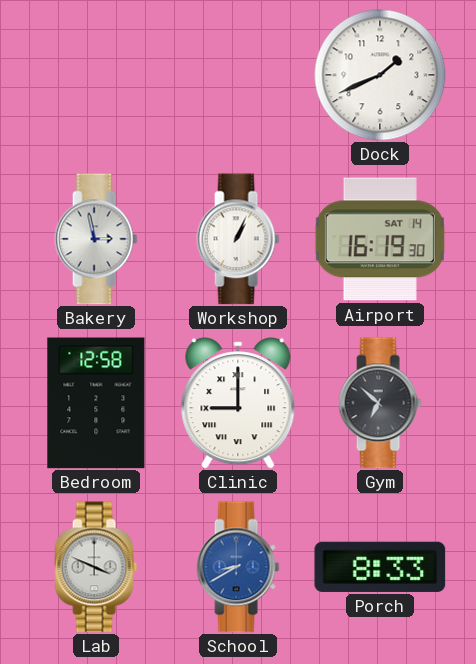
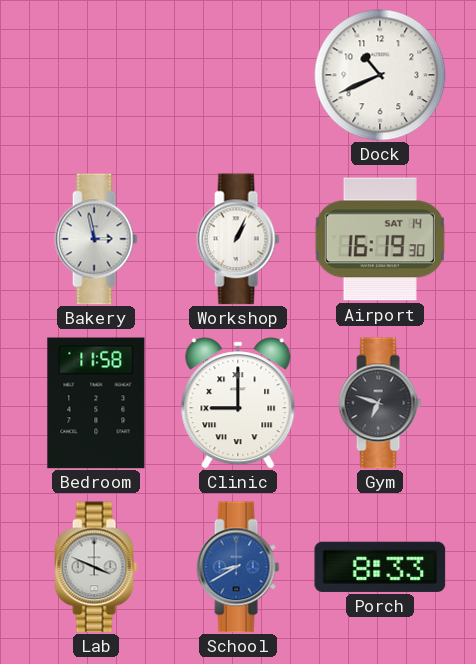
Dock: 1:41 -> 10:41
Bedroom: 12:58 -> 11:58
Gym: 6:52 -> 6:48
